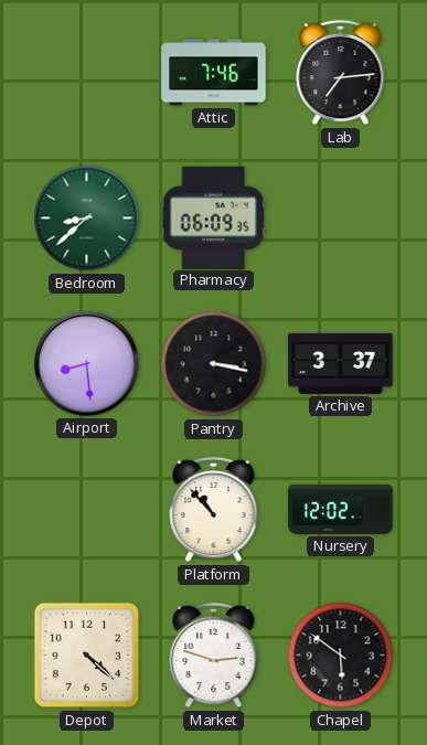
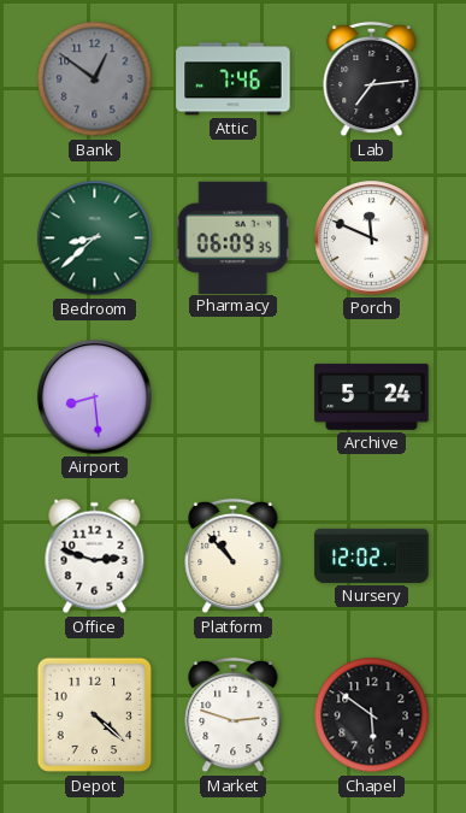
Bank: none -> 12:51
Porch: none -> 11:49
Pantry: 3:17 -> none
Archive: 3:37 -> 5:24
Office: none -> 2:48
